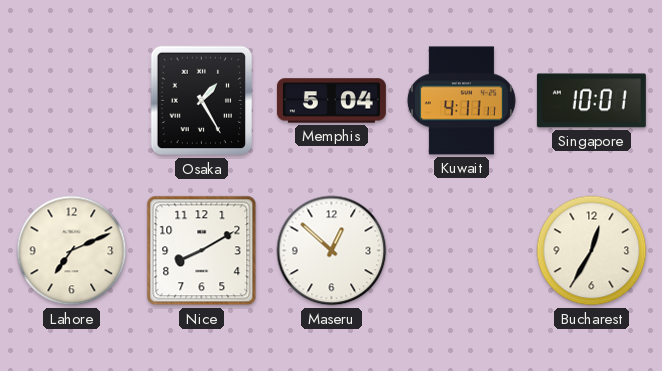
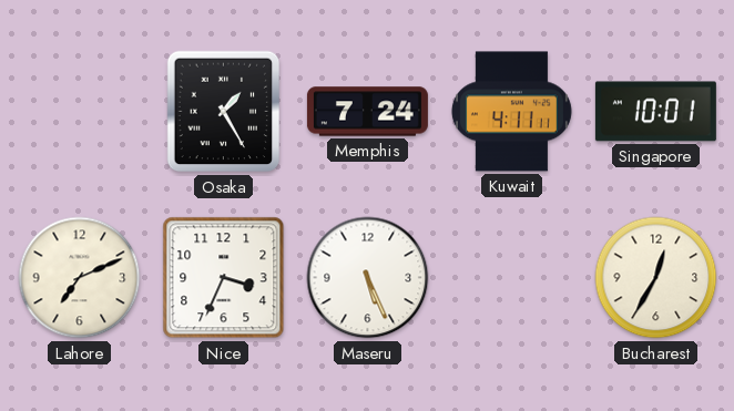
Memphis: 5:04 -> 7:24
Nice: 8:10 -> 3:34
Maseru: 12:52 -> 5:26
